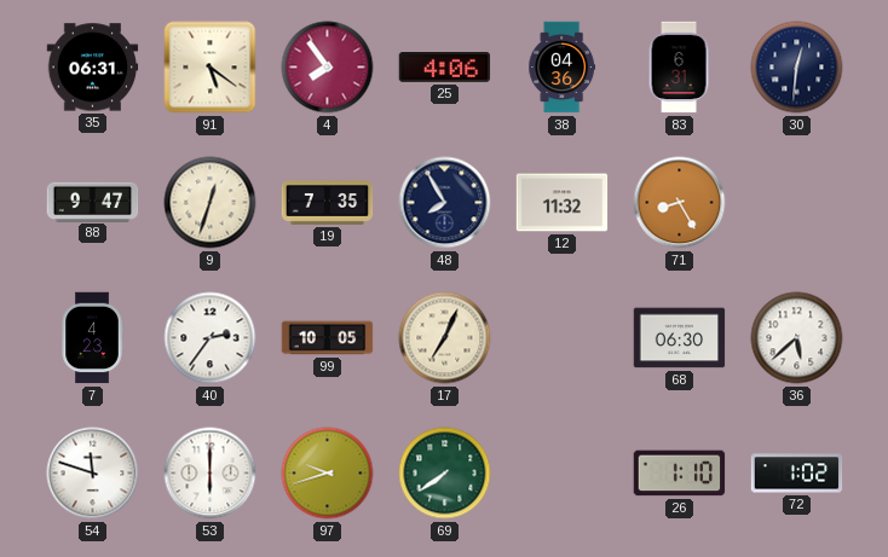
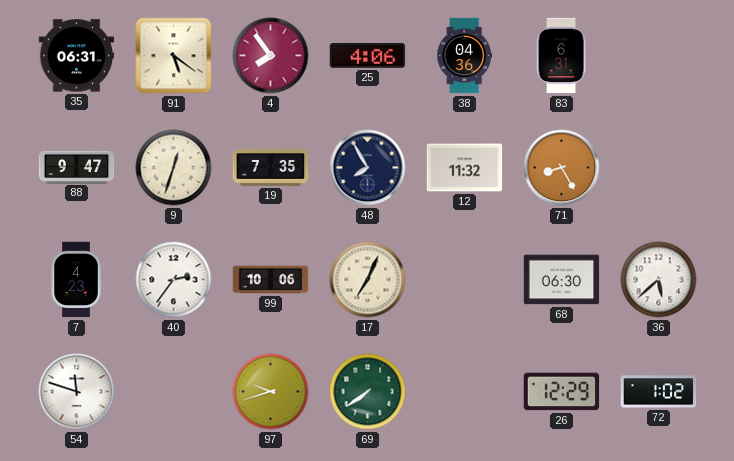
30: 12:31 -> none
99: 10:05 -> 10:06
53: 6:00 -> none
26: 1:10 -> 12:29
